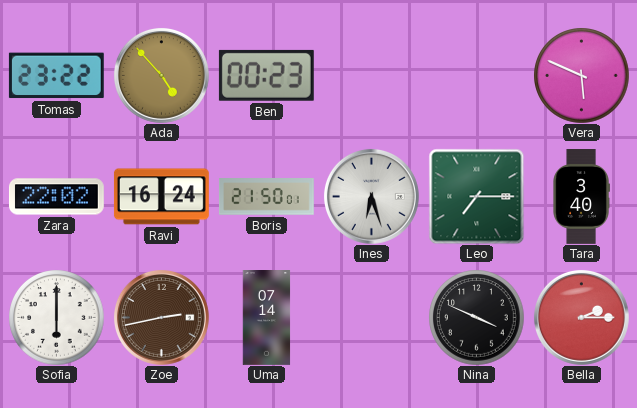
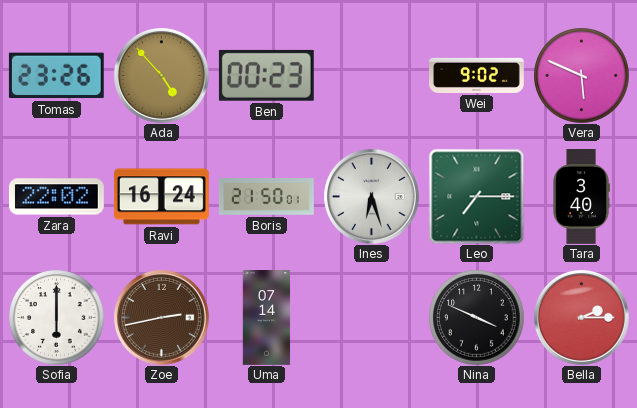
Tomas: 23:22 -> 23:26
Wei: none -> 9:02
